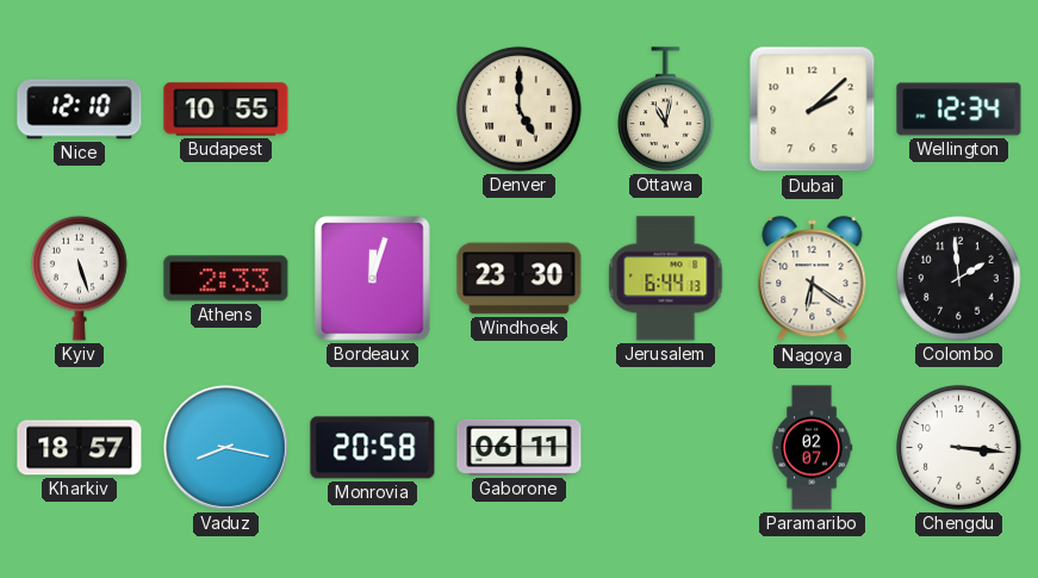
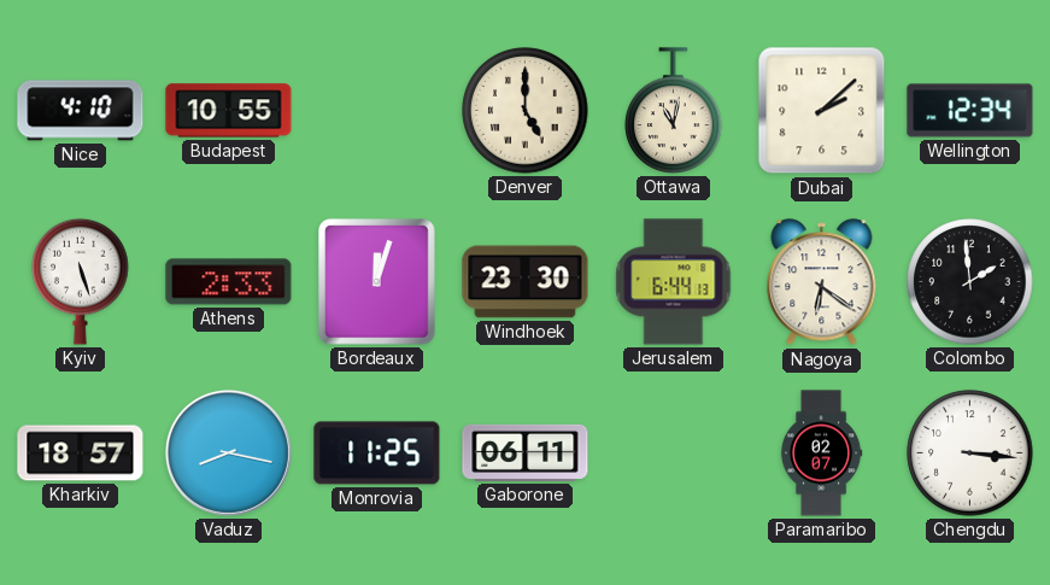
Nice: 12:10 -> 4:10
Monrovia: 20:58 -> 11:25
